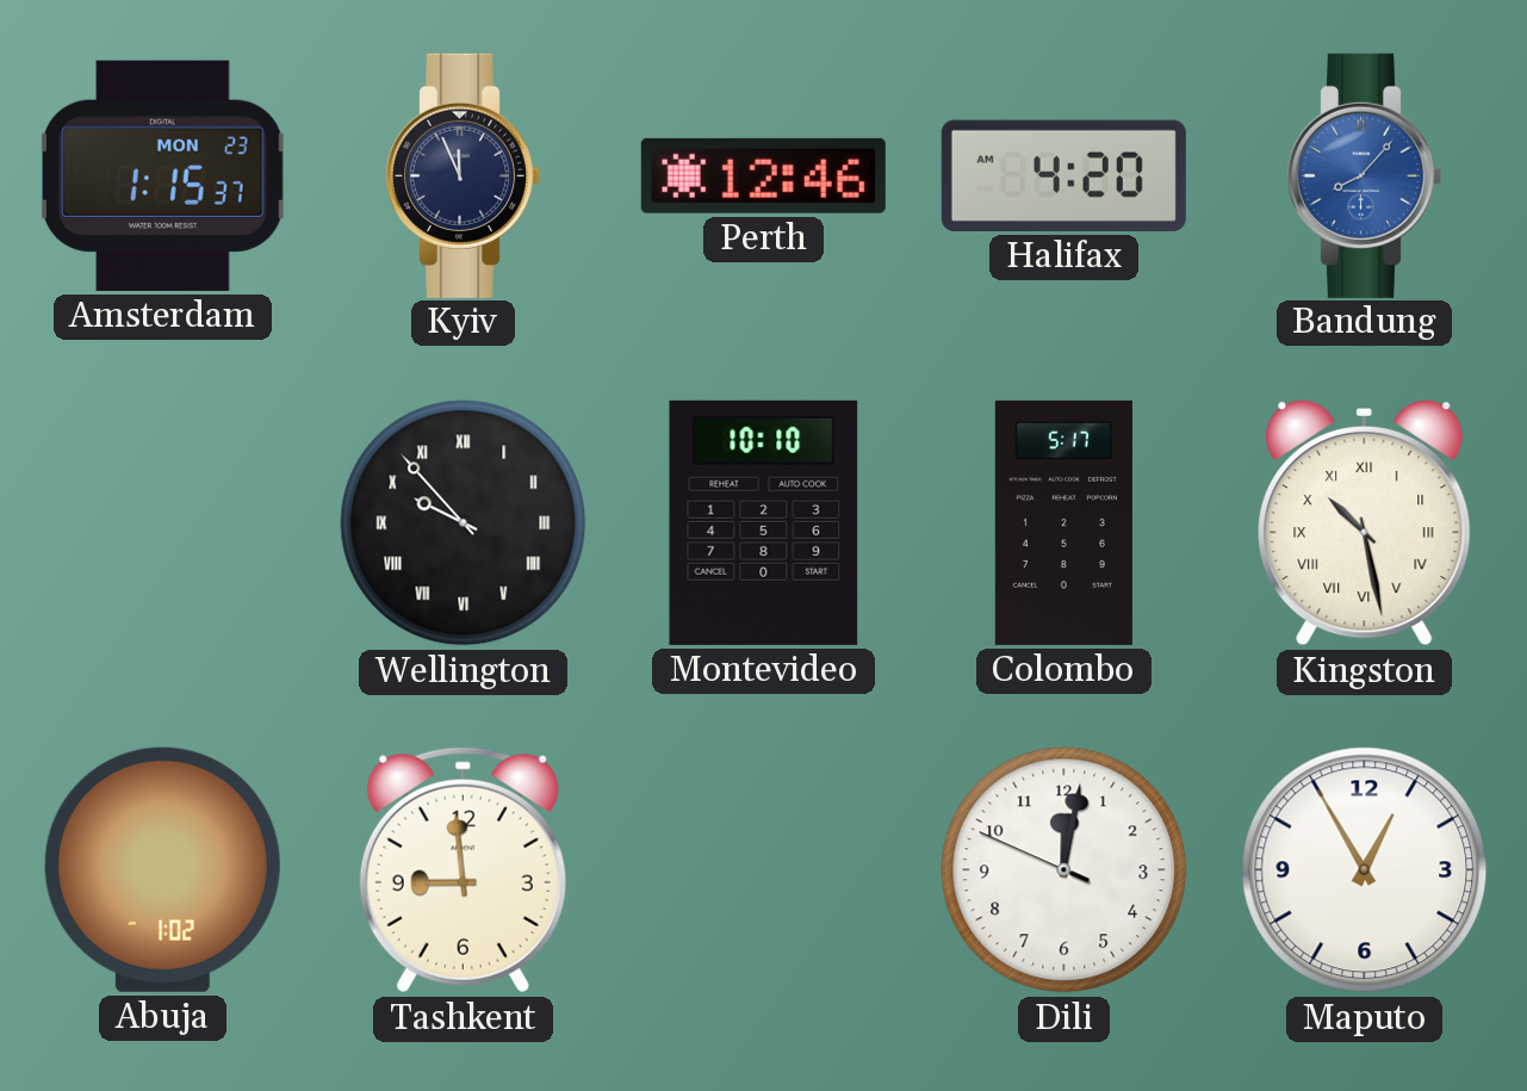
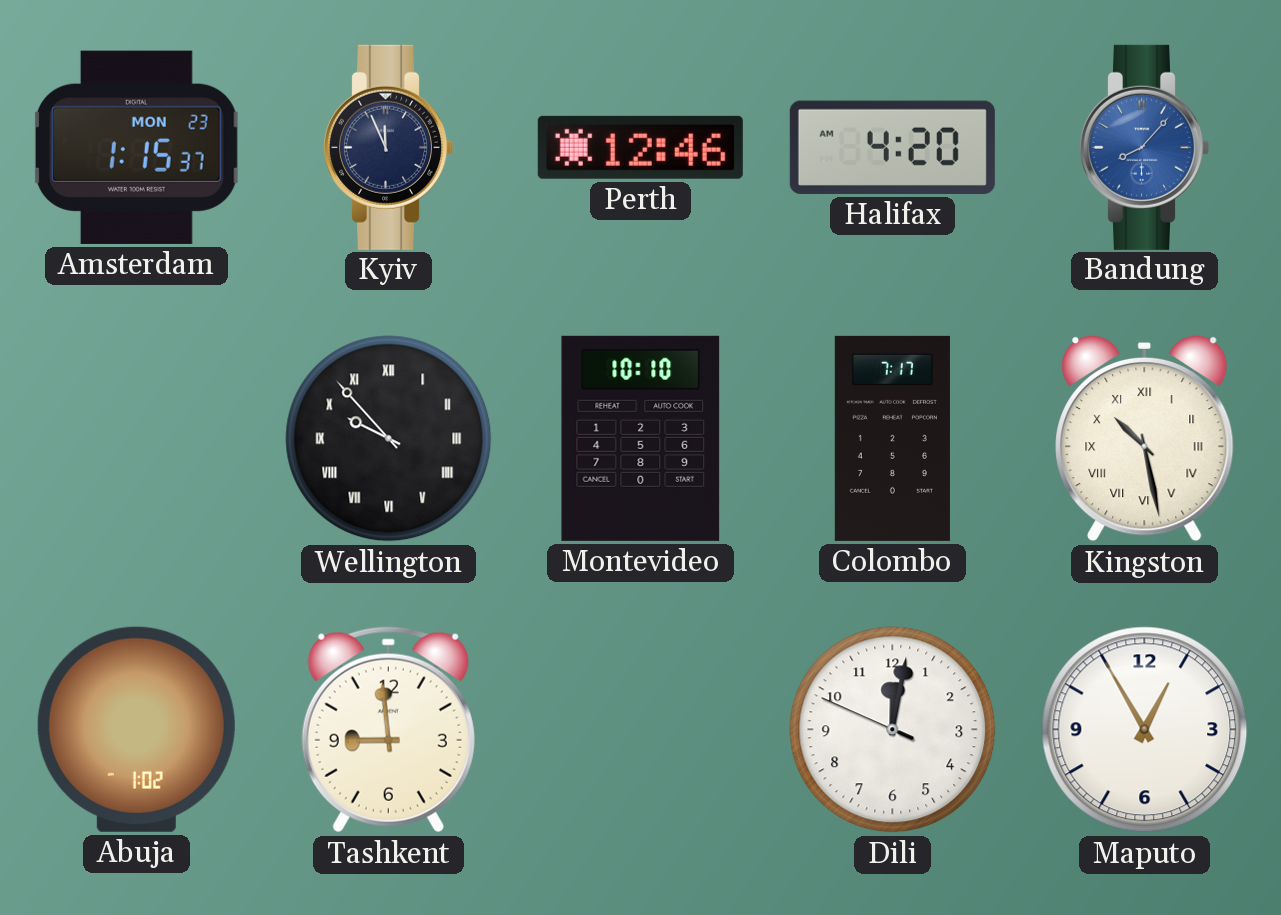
Colombo: 5:17 -> 7:17
